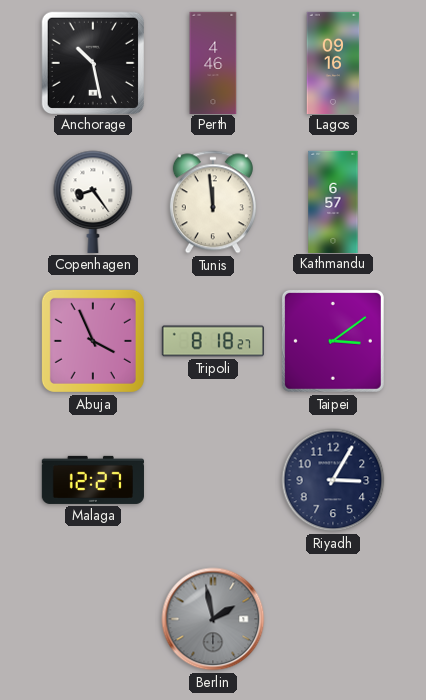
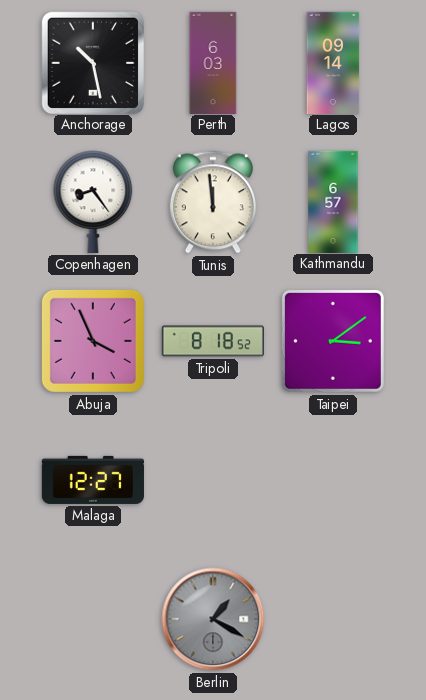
Perth: 4:46 -> 6:03
Lagos: 09:16 -> 09:14
Tripoli: 8:18:27 -> 8:18:52
Riyadh: 3:05 -> none
Berlin: 1:58 -> 1:20
